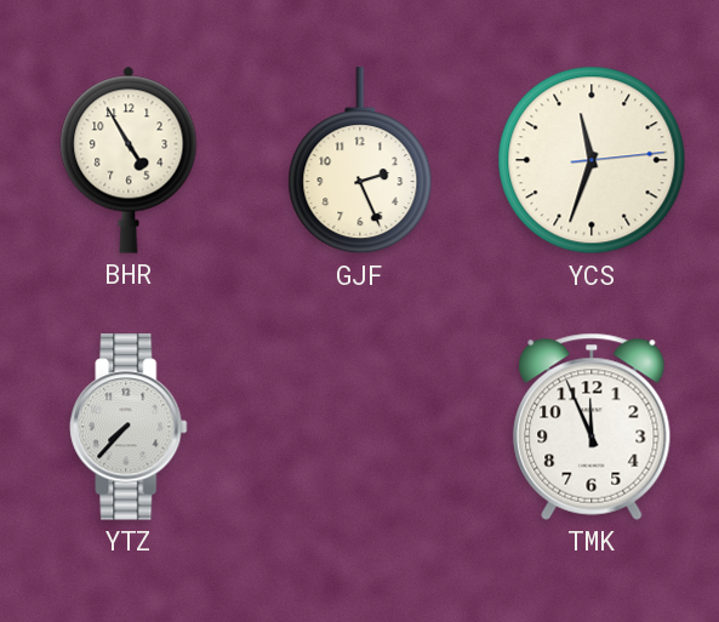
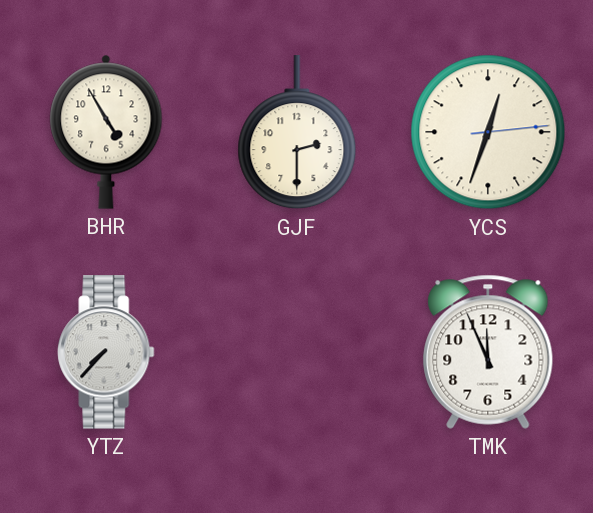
GJF: 2:26 -> 2:30
YCS: 11:33 -> 12:33
